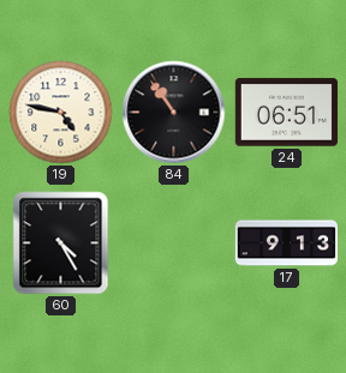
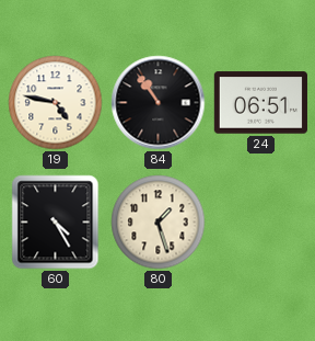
80: none -> 1:27
17: 9:13 -> none
